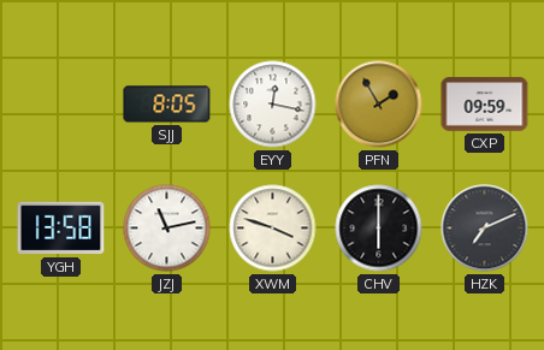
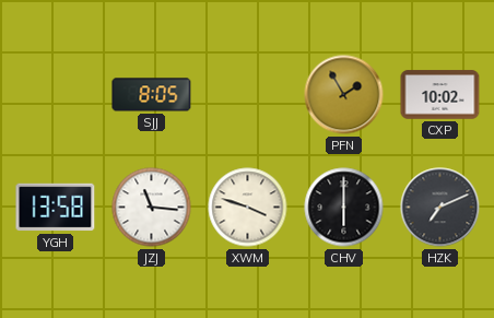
EYY: 12:17 -> none
CXP: 09:59 -> 10:02
JZJ: 11:13 -> 11:16
